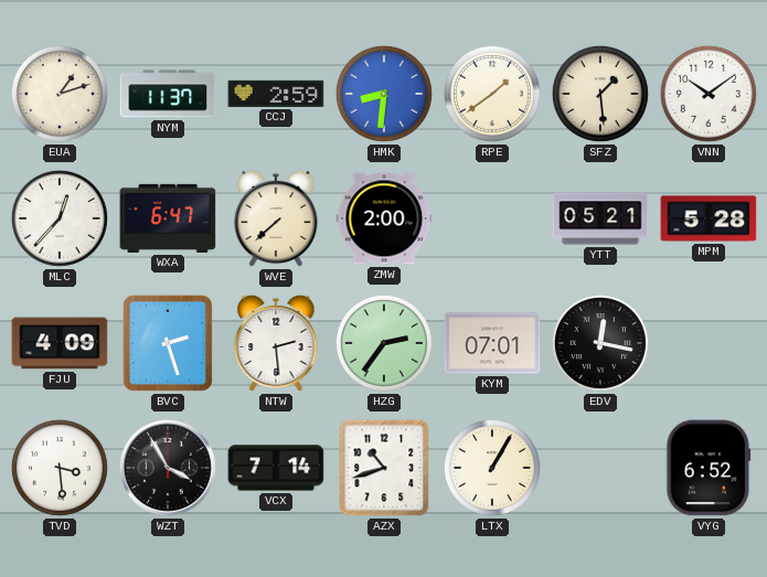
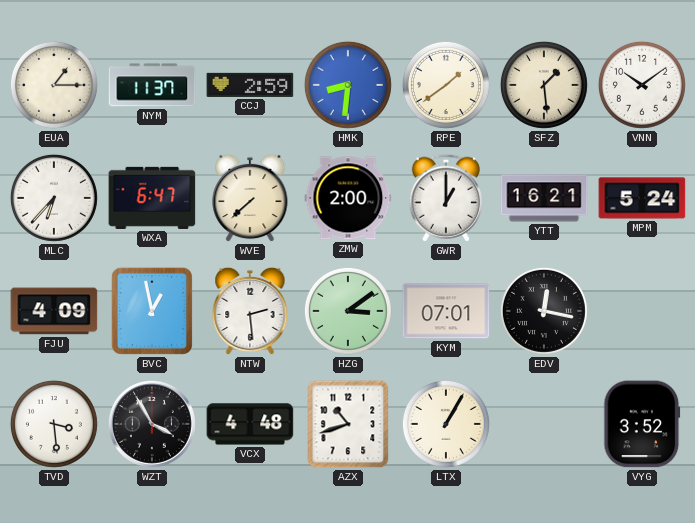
EUA: 1:12 -> 1:15
MLC: 12:37 -> 6:37
GWR: none -> 1:00
YTT: 05:21 -> 16:21
MPM: 5:28 -> 5:24
BVC: 2:27 -> 12:58
HZG: 2:36 -> 3:09
VCX: 7:14 -> 4:48
VYG: 6:52 -> 3:52
